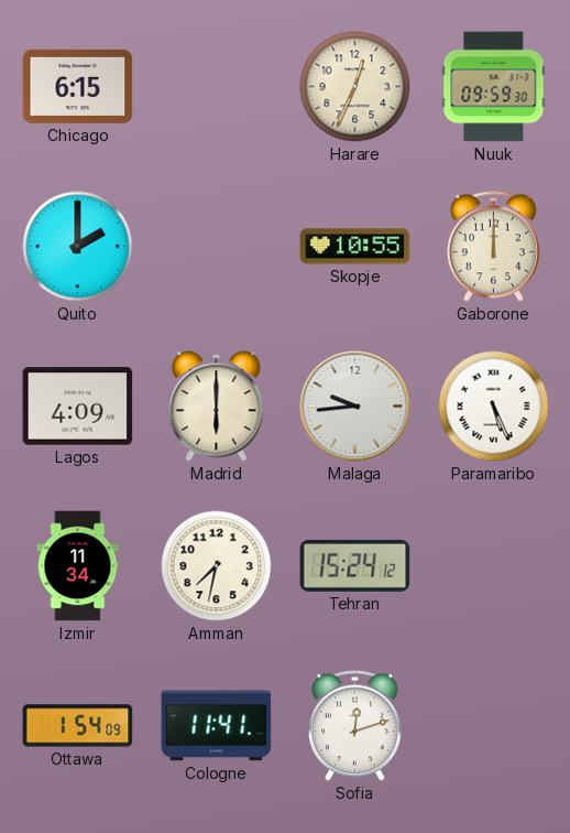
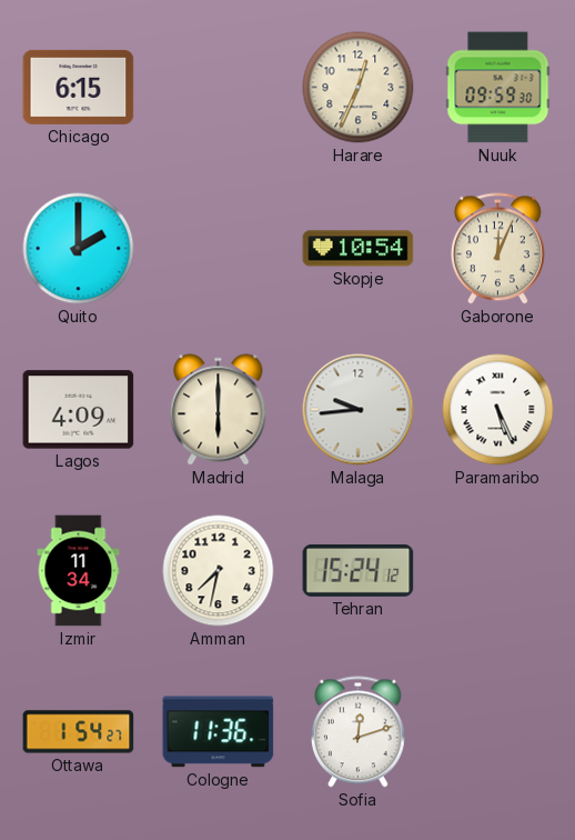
Skopje: 10:55 -> 10:54
Gaborone: 12:00 -> 12:04
Ottawa: 1:54:09 -> 1:54:27
Cologne: 11:41 -> 11:36
